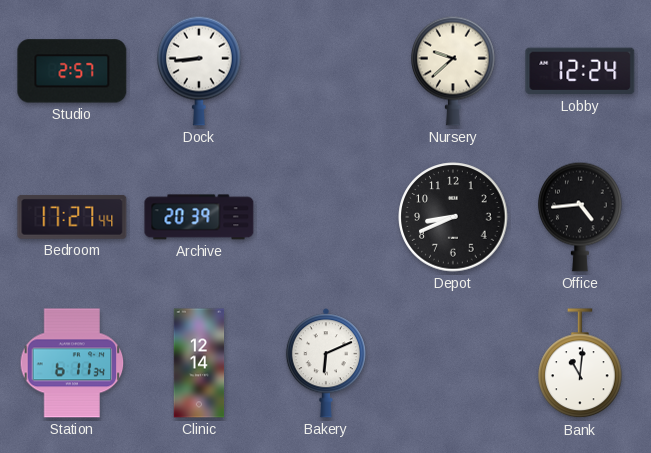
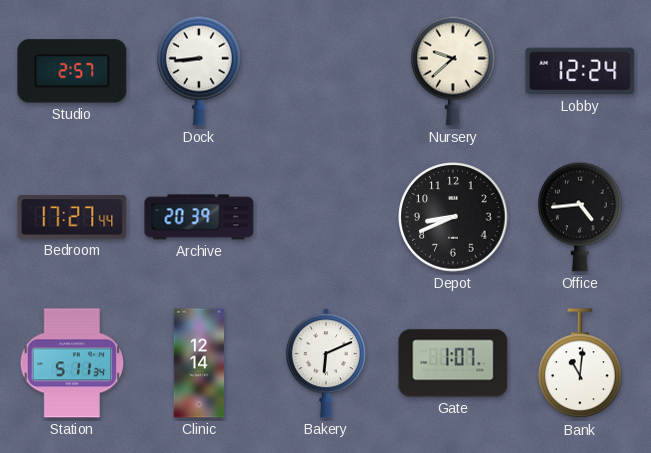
Station: 6:11 -> 5:11
Gate: none -> 1:07
